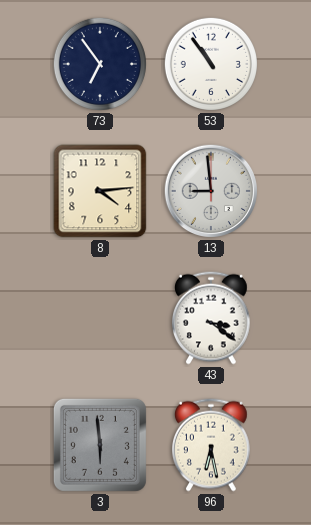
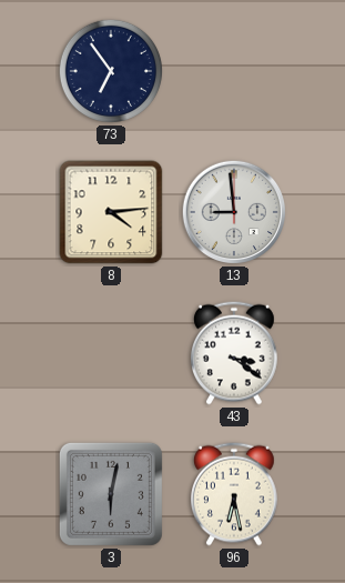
53: 10:54 -> none
3: 5:59 -> 6:02
